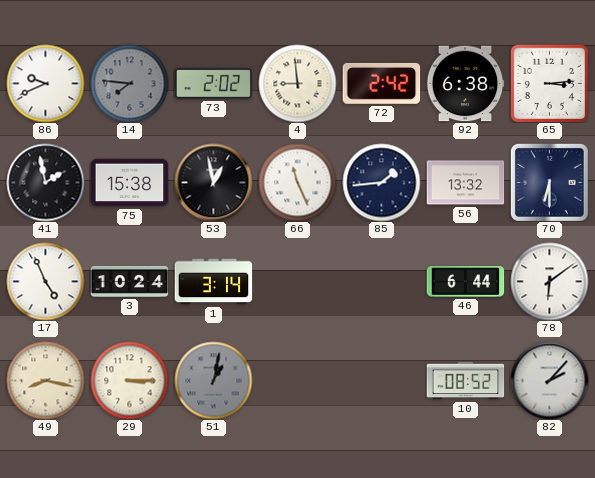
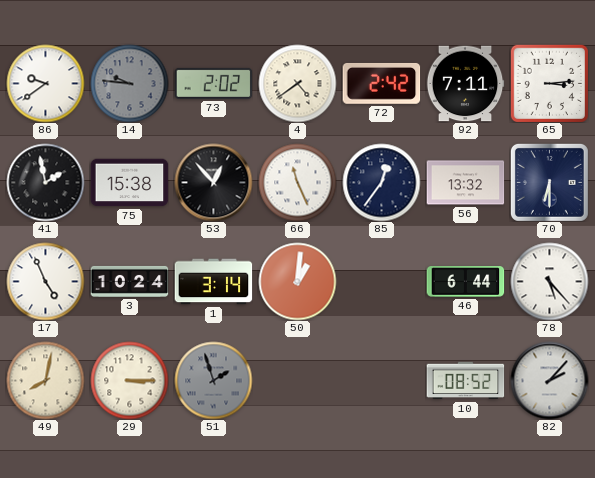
86: 9:41 -> 9:39
14: 7:46 -> 9:46
4: 8:59 -> 4:39
92: 6:38 -> 7:11
53: 12:58 -> 12:53
85: 1:44 -> 12:36
50: none -> 1:01
78: 6:09 -> 5:23
49: 8:17 -> 8:02
51: 1:02 -> 1:57
